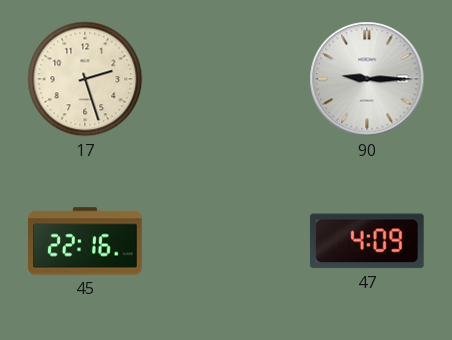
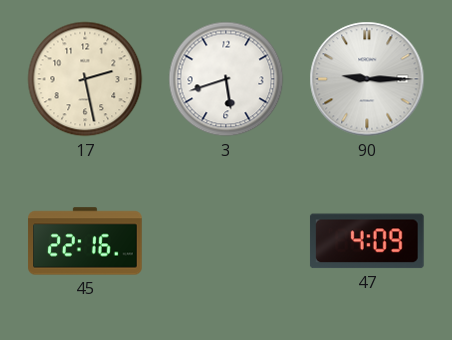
17: 2:27 -> 2:28
3: none -> 5:42
